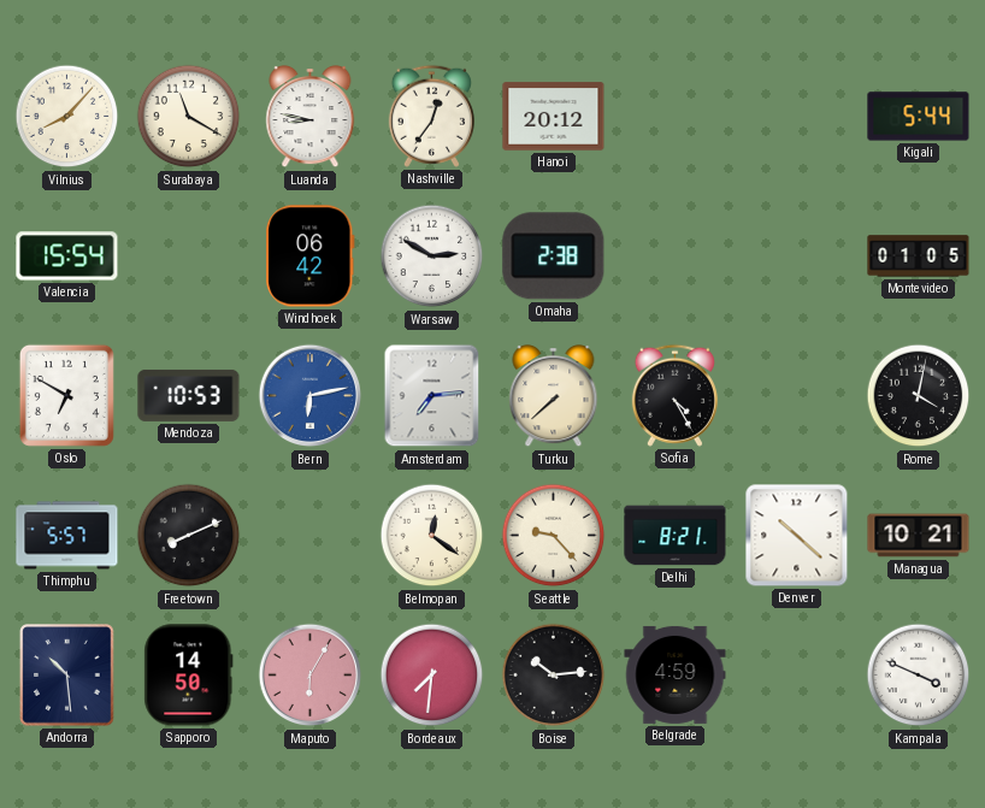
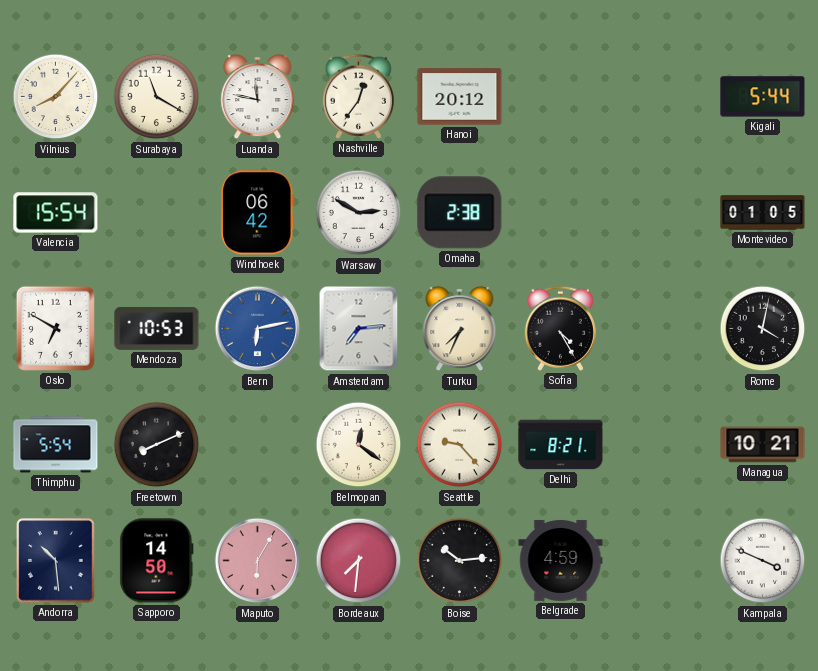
Luanda: 8:47 -> 11:47
Turku: 7:38 -> 7:34
Thimphu: 5:57 -> 5:54
Denver: 10:22 -> none
